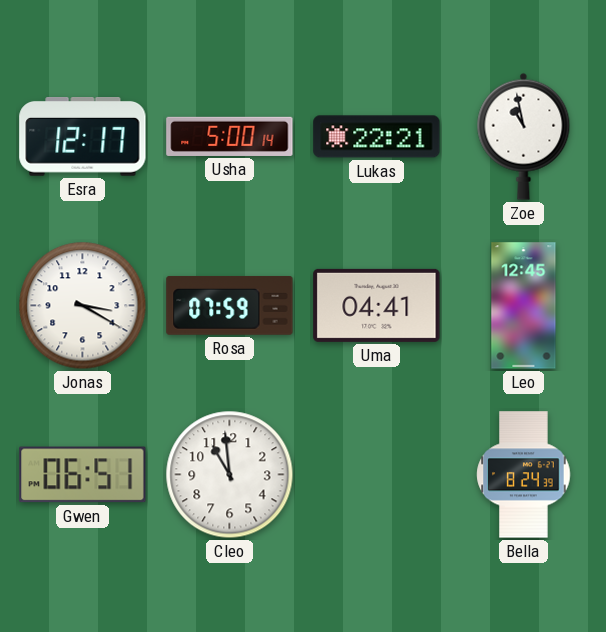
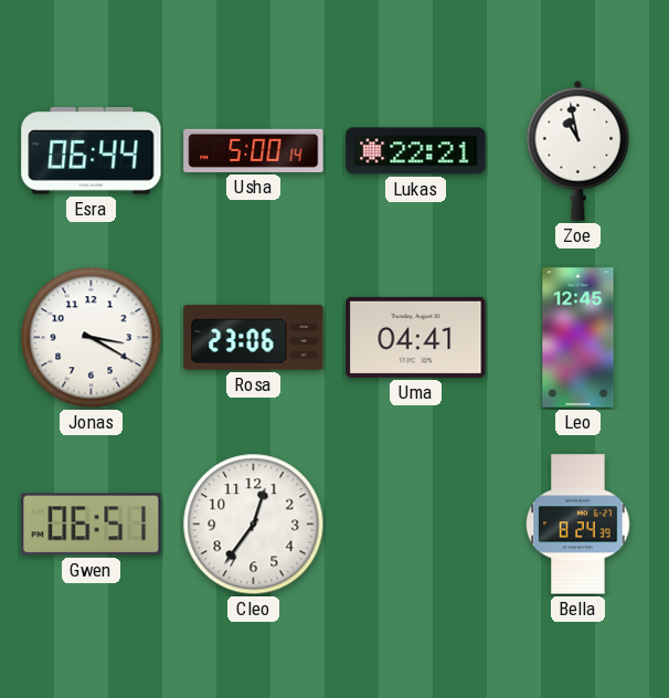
Esra: 12:17 -> 06:44
Rosa: 07:59 -> 23:06
Cleo: 10:59 -> 12:36
